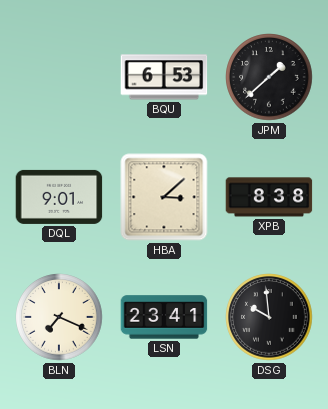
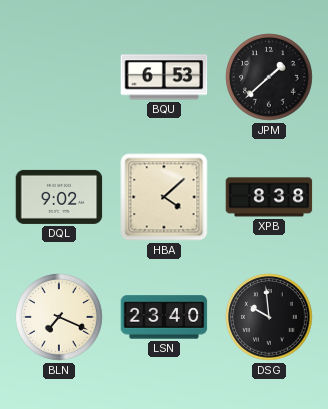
DQL: 9:01 -> 9:02
HBA: 3:08 -> 4:08
LSN: 23:41 -> 23:40
